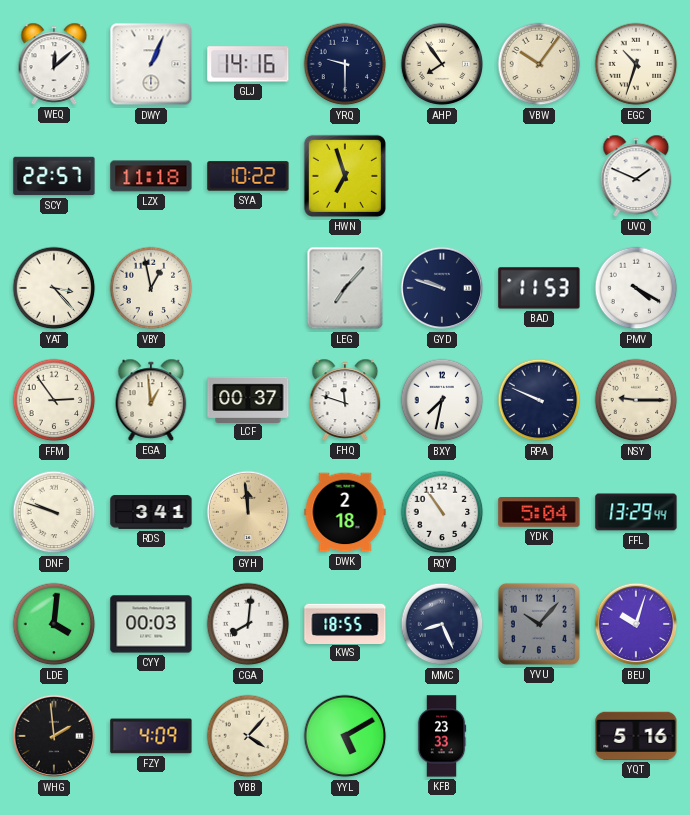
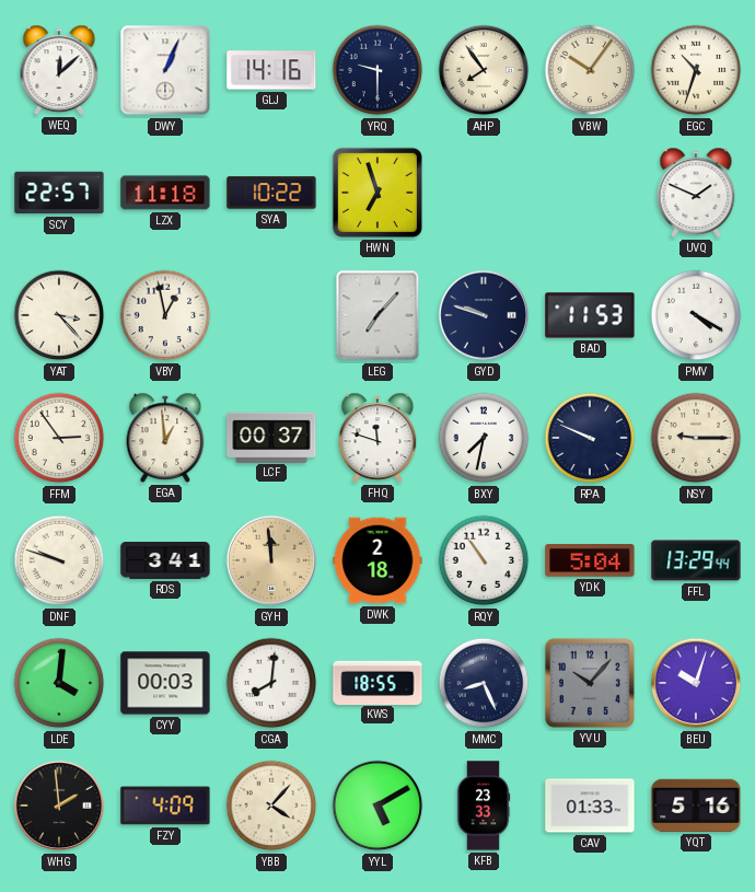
CAV: none -> 01:33
